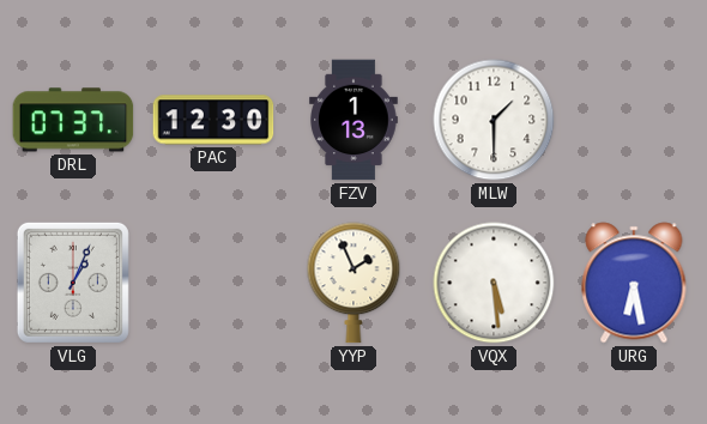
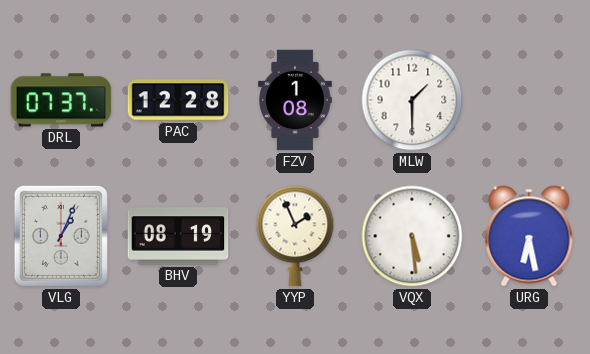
PAC: 12:30 -> 12:28
FZV: 1:13 -> 1:08
BHV: none -> 08:19
